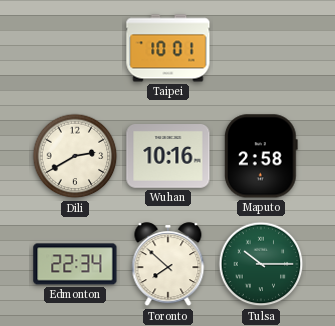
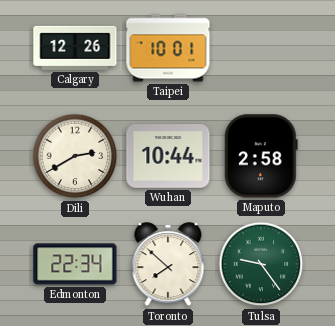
Calgary: none -> 12:26
Wuhan: 10:16 -> 10:44
Tulsa: 10:15 -> 9:24
